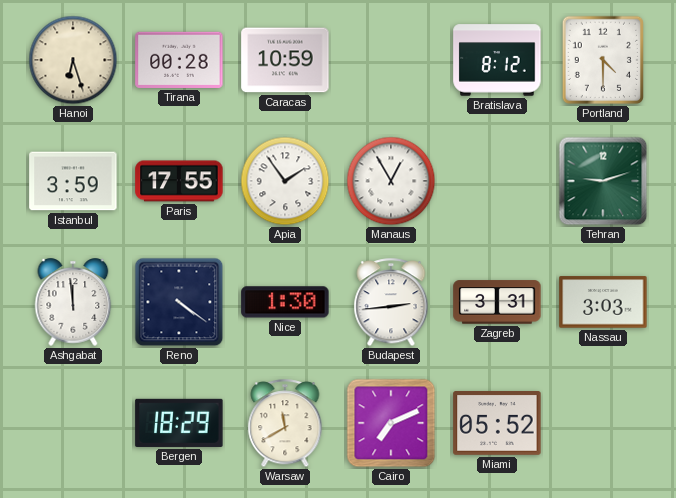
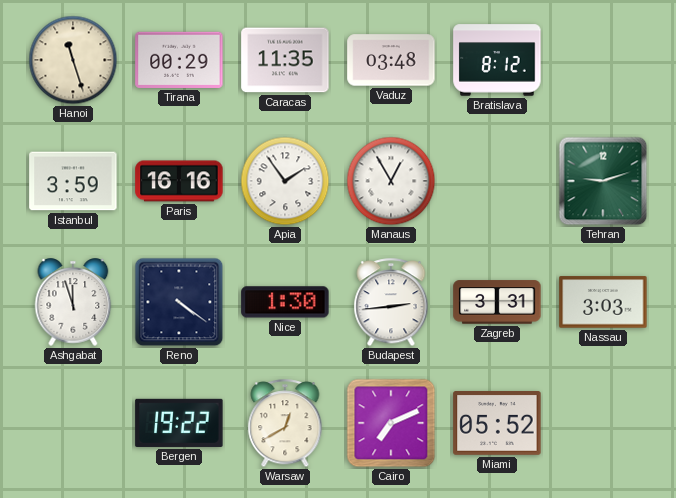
Hanoi: 6:27 -> 11:27
Tirana: 00:28 -> 00:29
Caracas: 10:59 -> 11:35
Vaduz: none -> 03:48
Portland: 4:30 -> none
Paris: 17:55 -> 16:16
Ashgabat: 11:59 -> 11:57
Bergen: 18:29 -> 19:22
Warsaw: 11:40 -> 12:40
